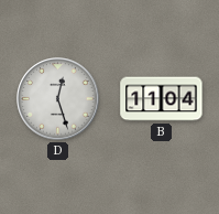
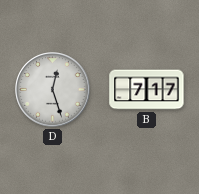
B: 11:04 -> 7:17
